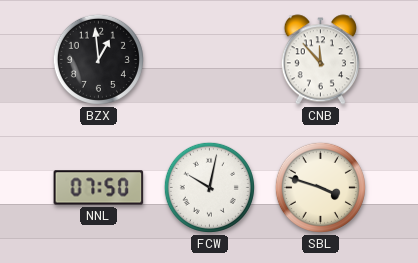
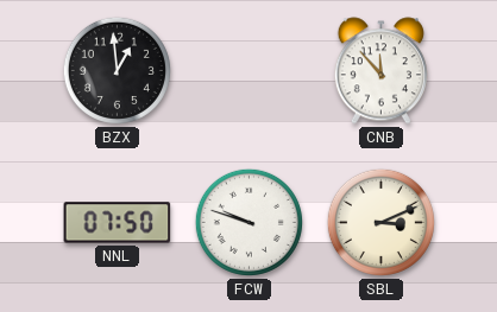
FCW: 10:02 -> 9:48
SBL: 3:48 -> 3:11
